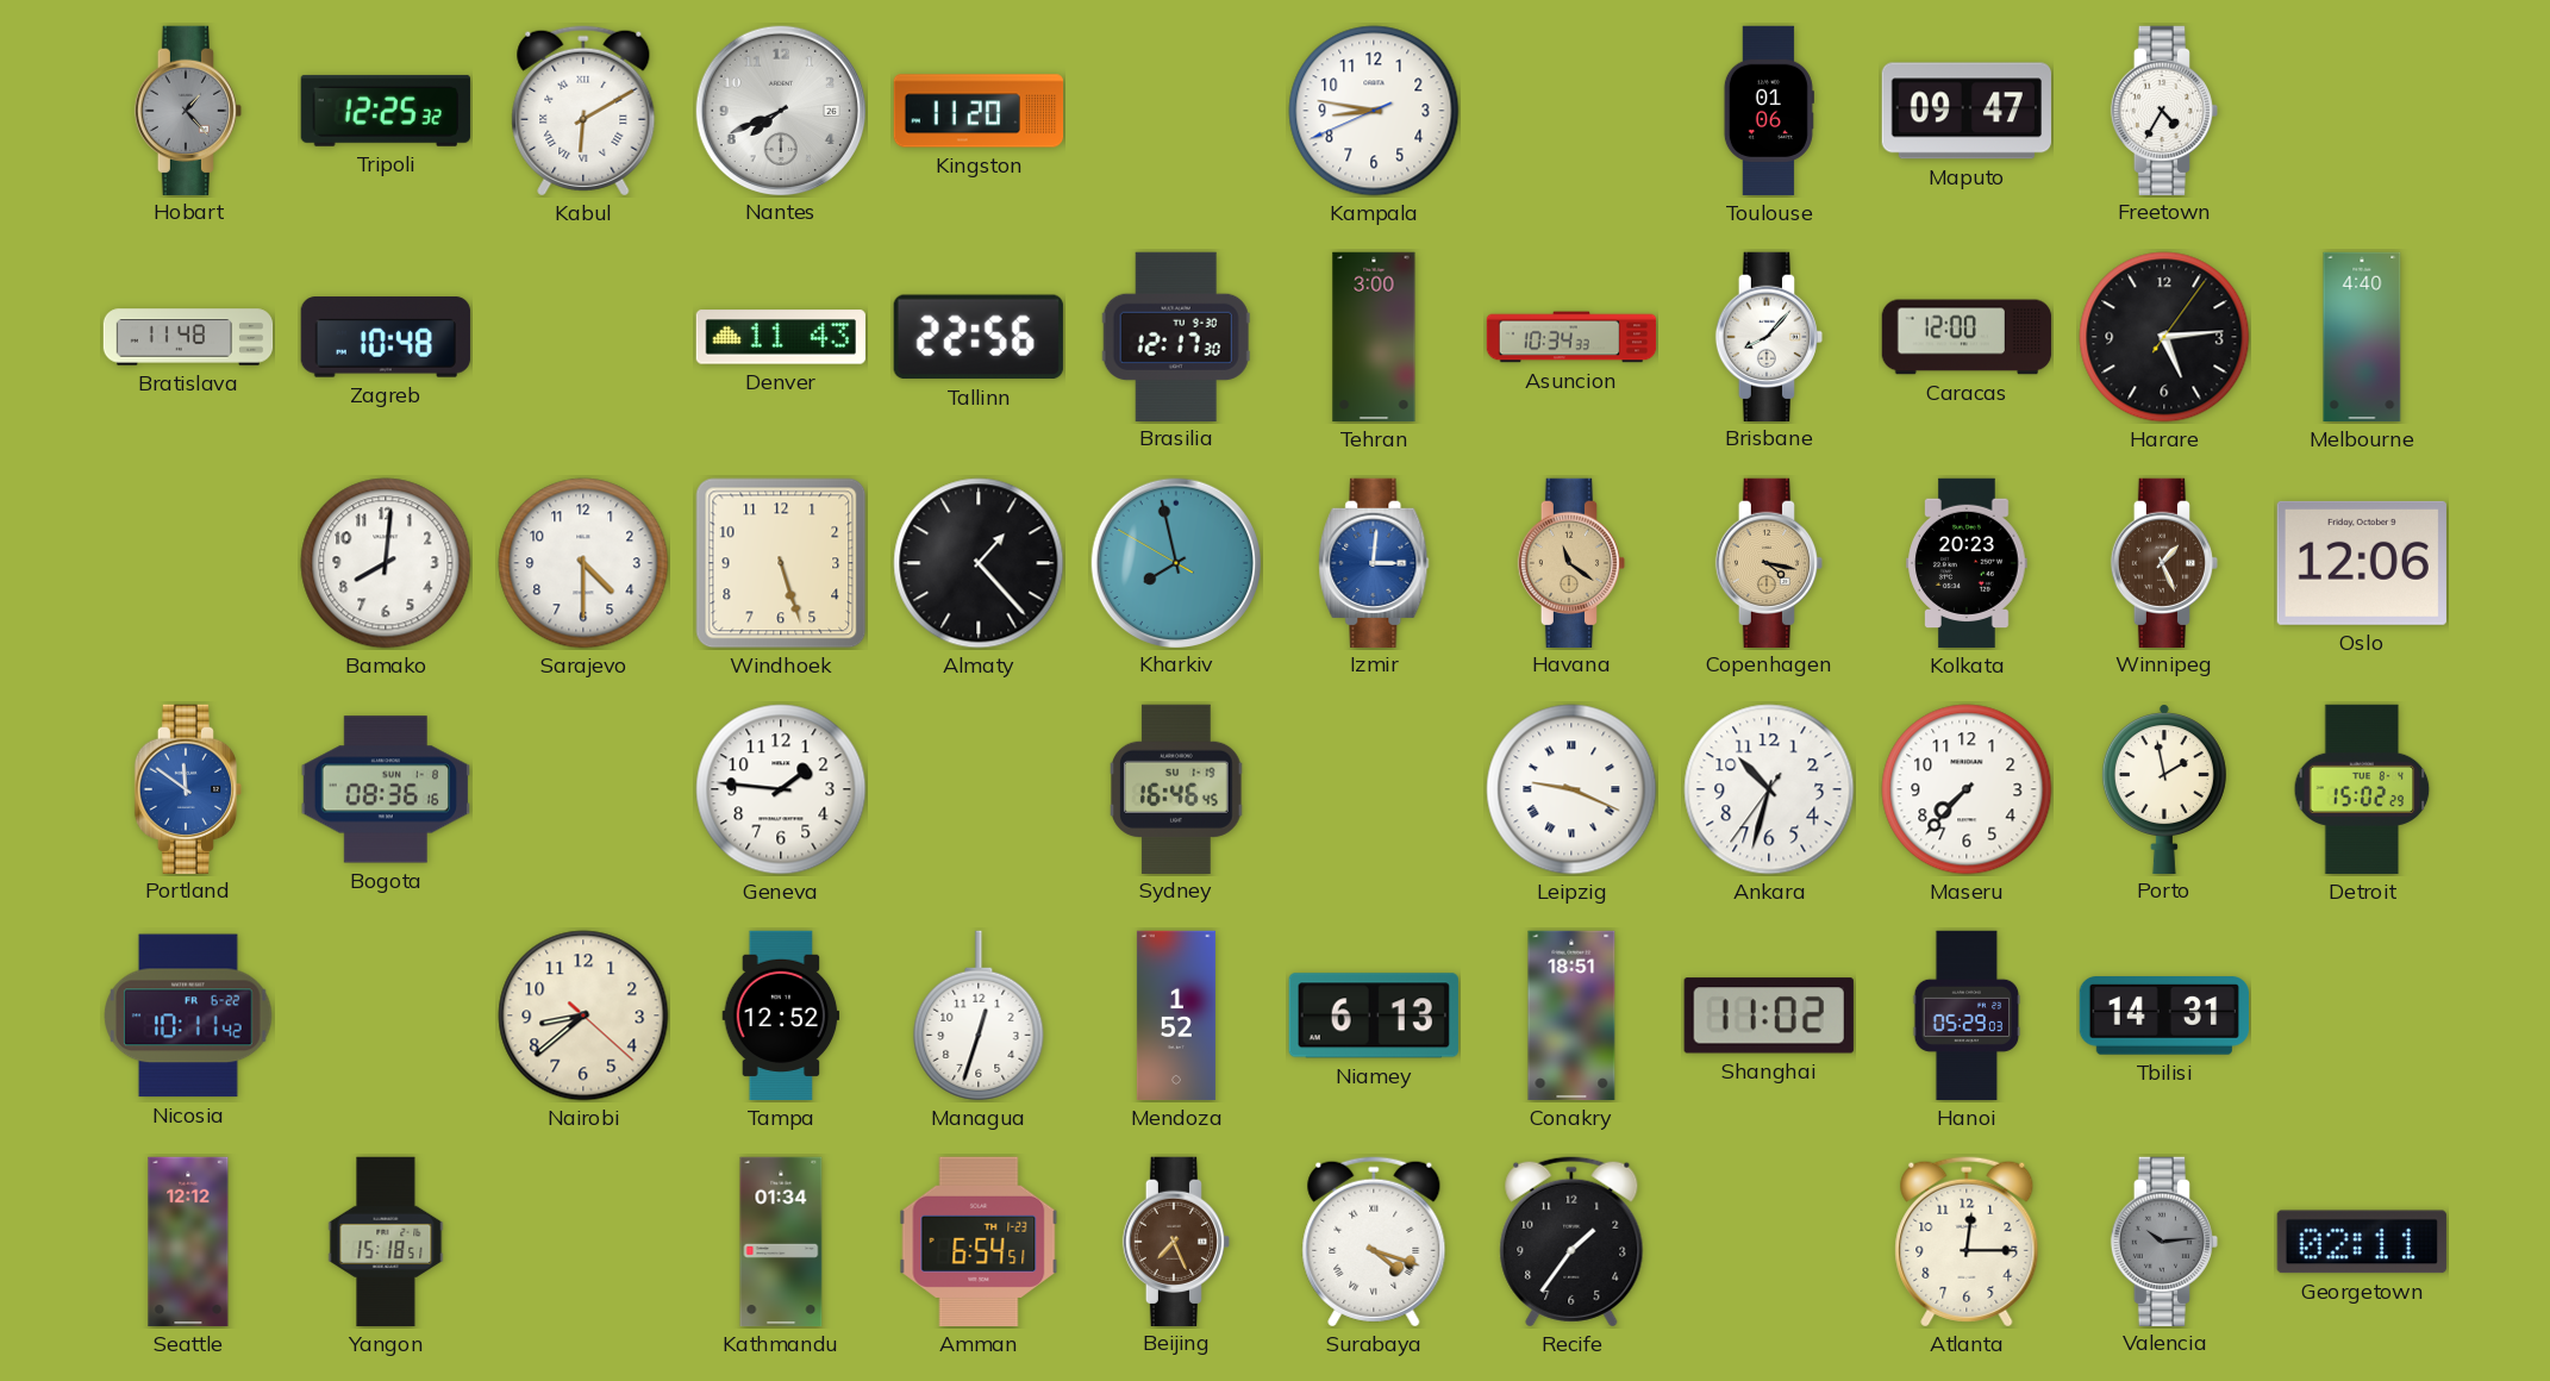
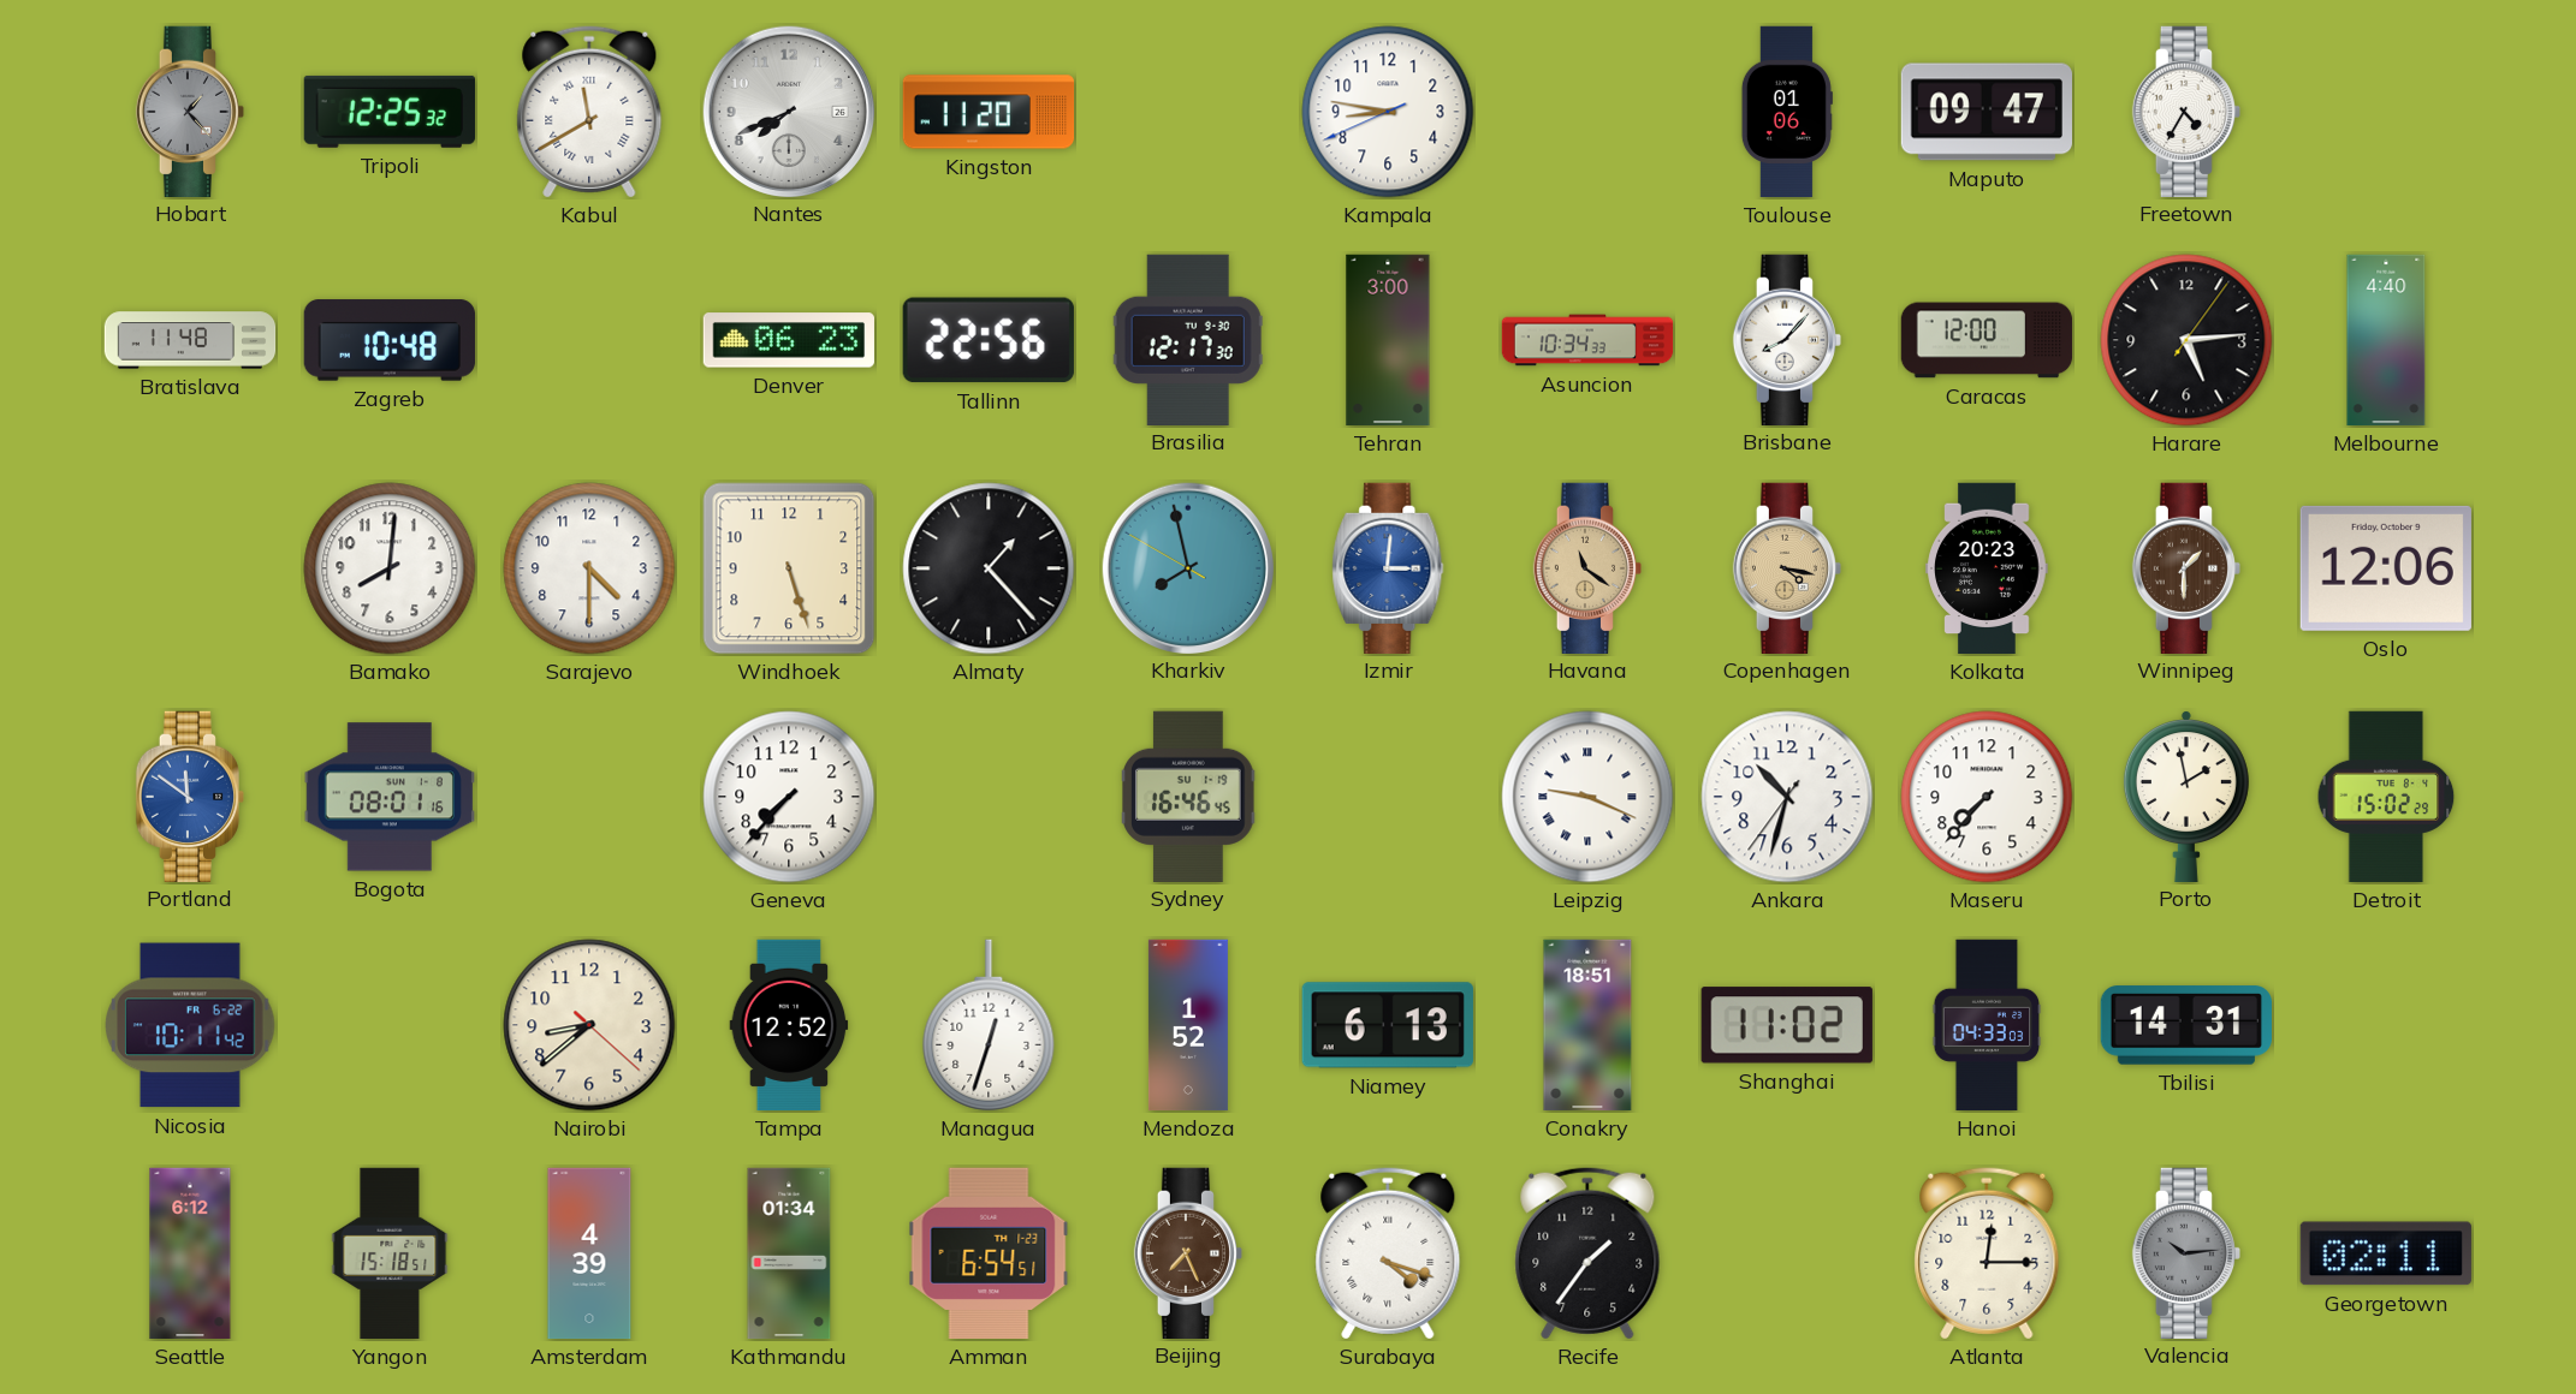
Kabul: 6:10 -> 11:40
Denver: 11:43 -> 06:23
Winnipeg: 1:26 -> 1:30
Bogota: 08:36 -> 08:01
Geneva: 1:46 -> 7:37
Hanoi: 05:29 -> 04:33
Seattle: 12:12 -> 6:12
Amsterdam: none -> 4:39
